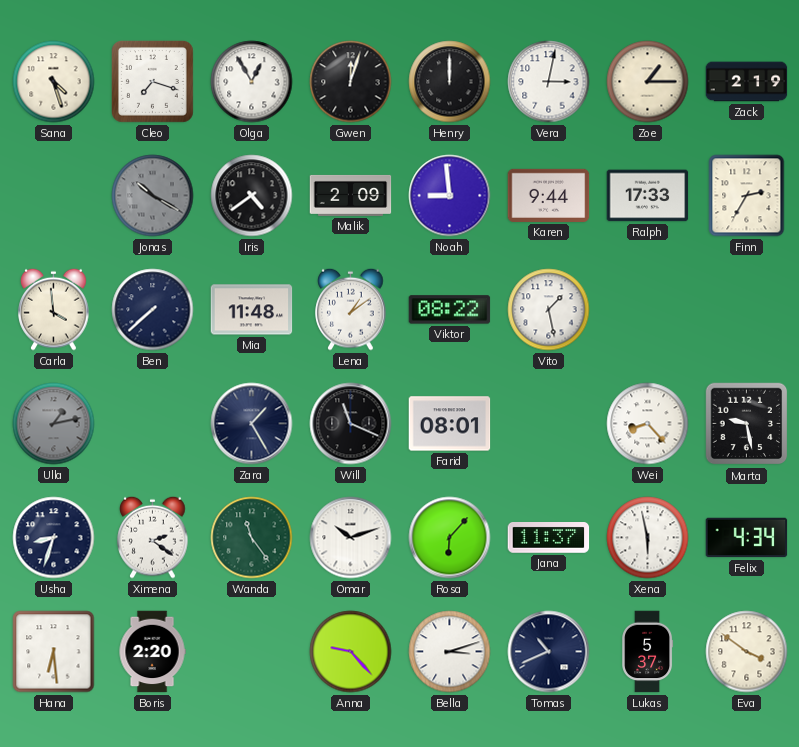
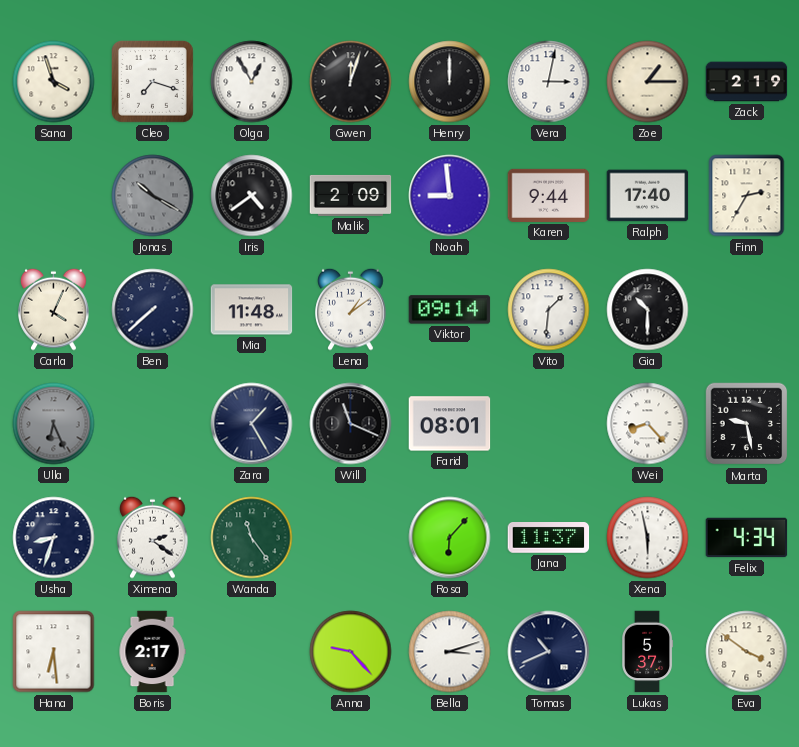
Sana: 4:27 -> 3:57
Ralph: 17:33 -> 17:40
Carla: 3:59 -> 4:04
Viktor: 08:22 -> 09:14
Vito: 1:28 -> 1:31
Gia: none -> 10:30
Ulla: 1:13 -> 6:26
Omar: 10:12 -> none
Boris: 2:20 -> 2:17
